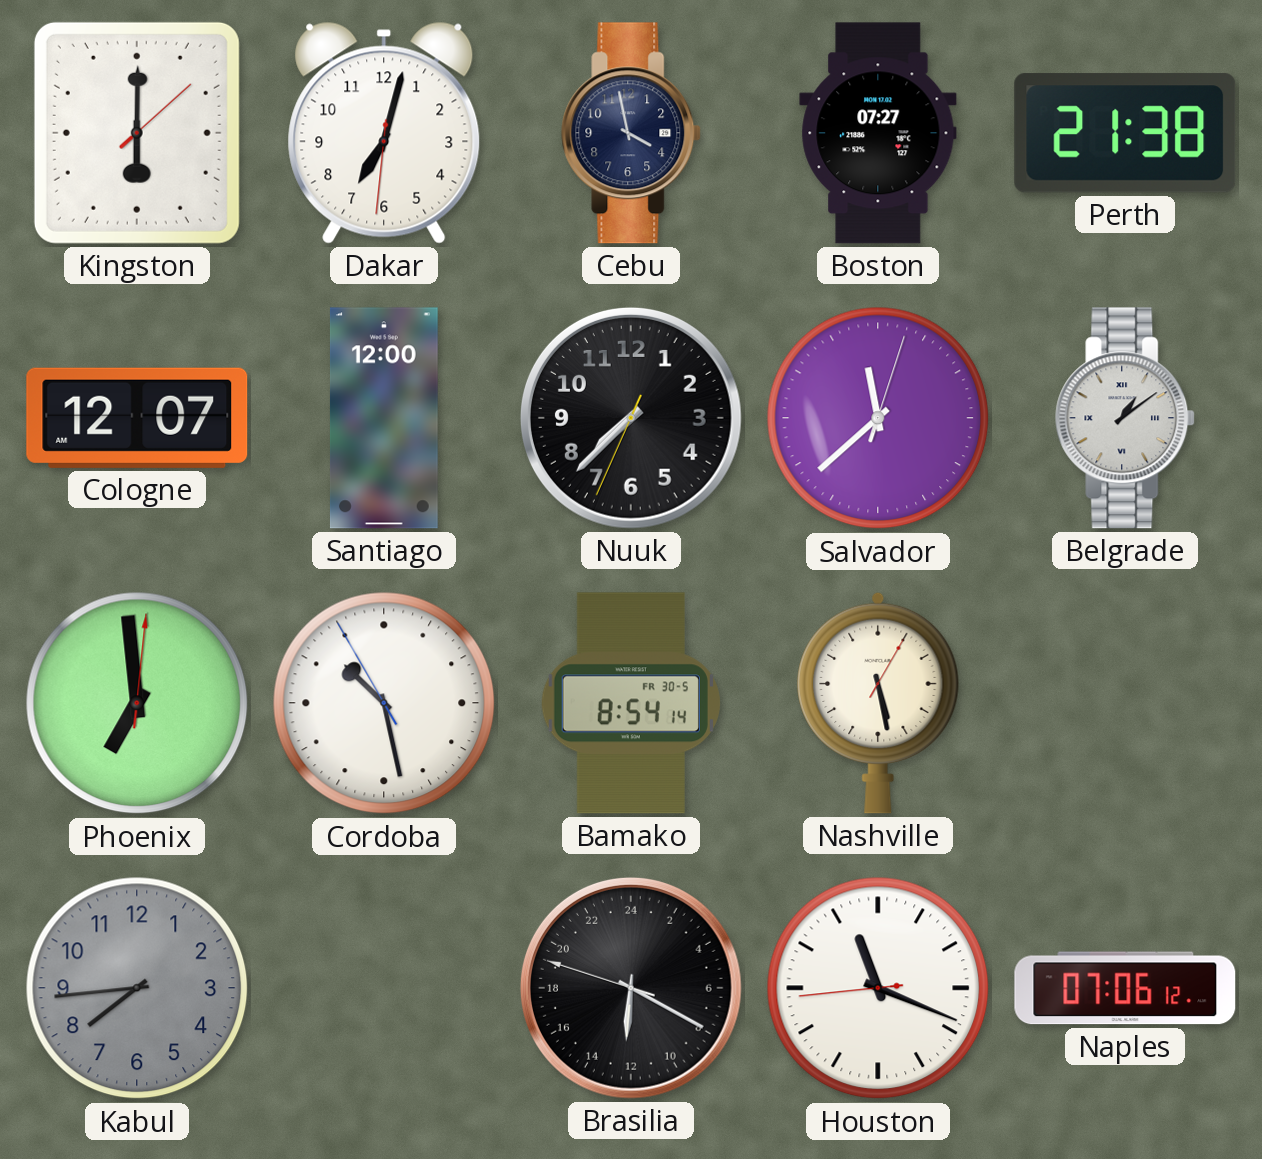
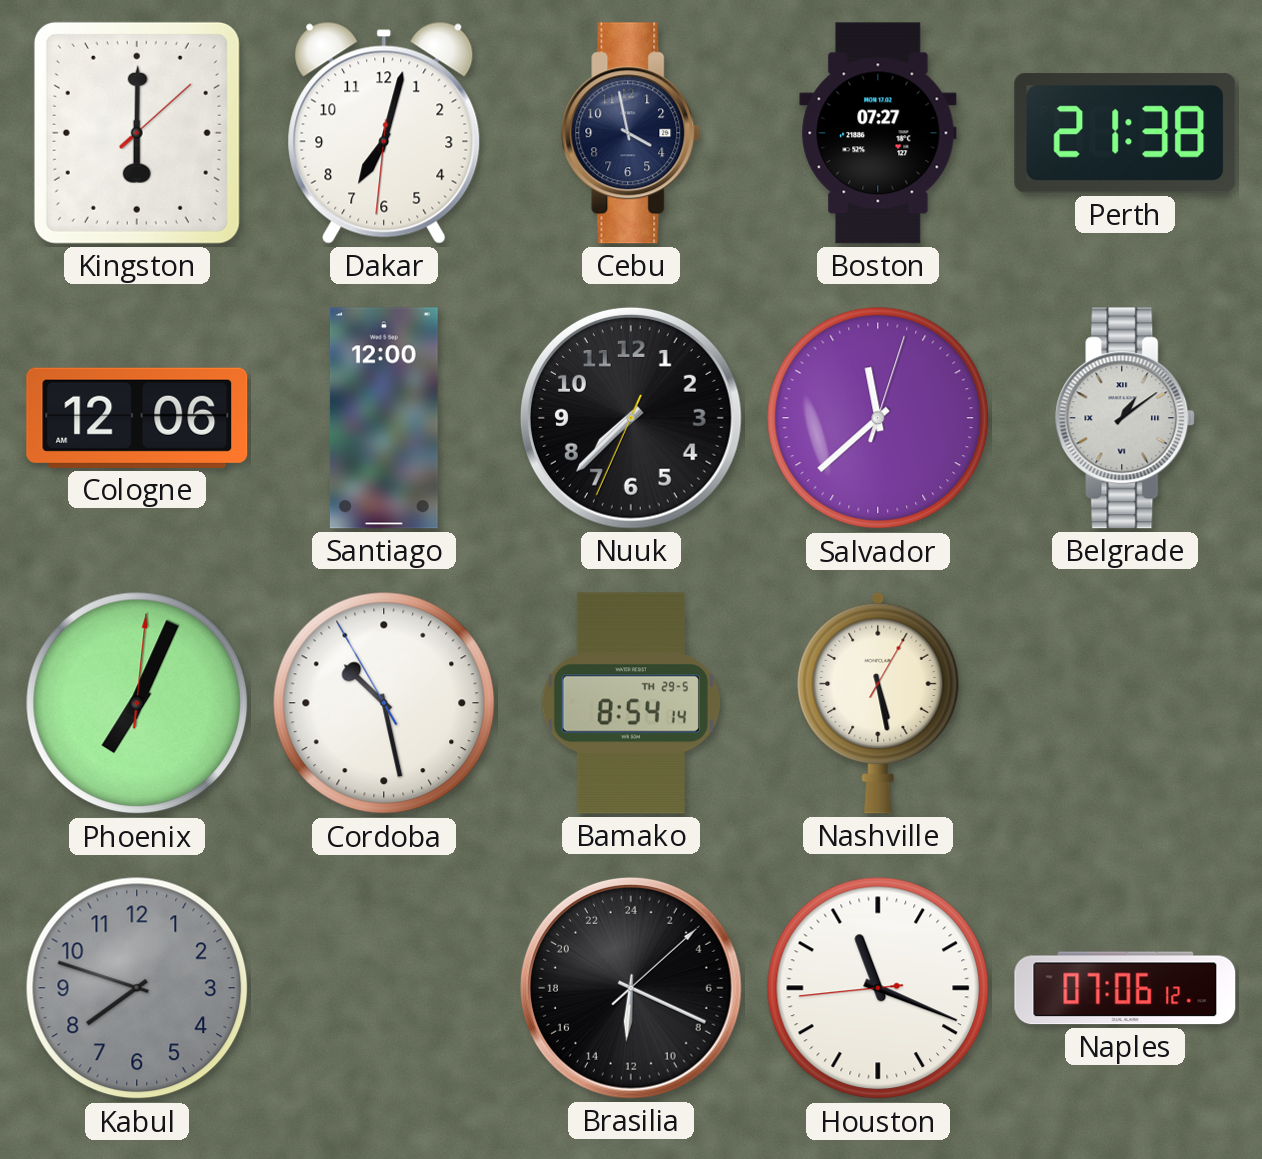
Cologne: 12:07 -> 12:06
Phoenix: 6:59 -> 7:04
Bamako date: FR 30-5 -> TH 29-5
Kabul: 7:44 -> 7:48
Brasilia: 12:19:48 -> 12:19:08
